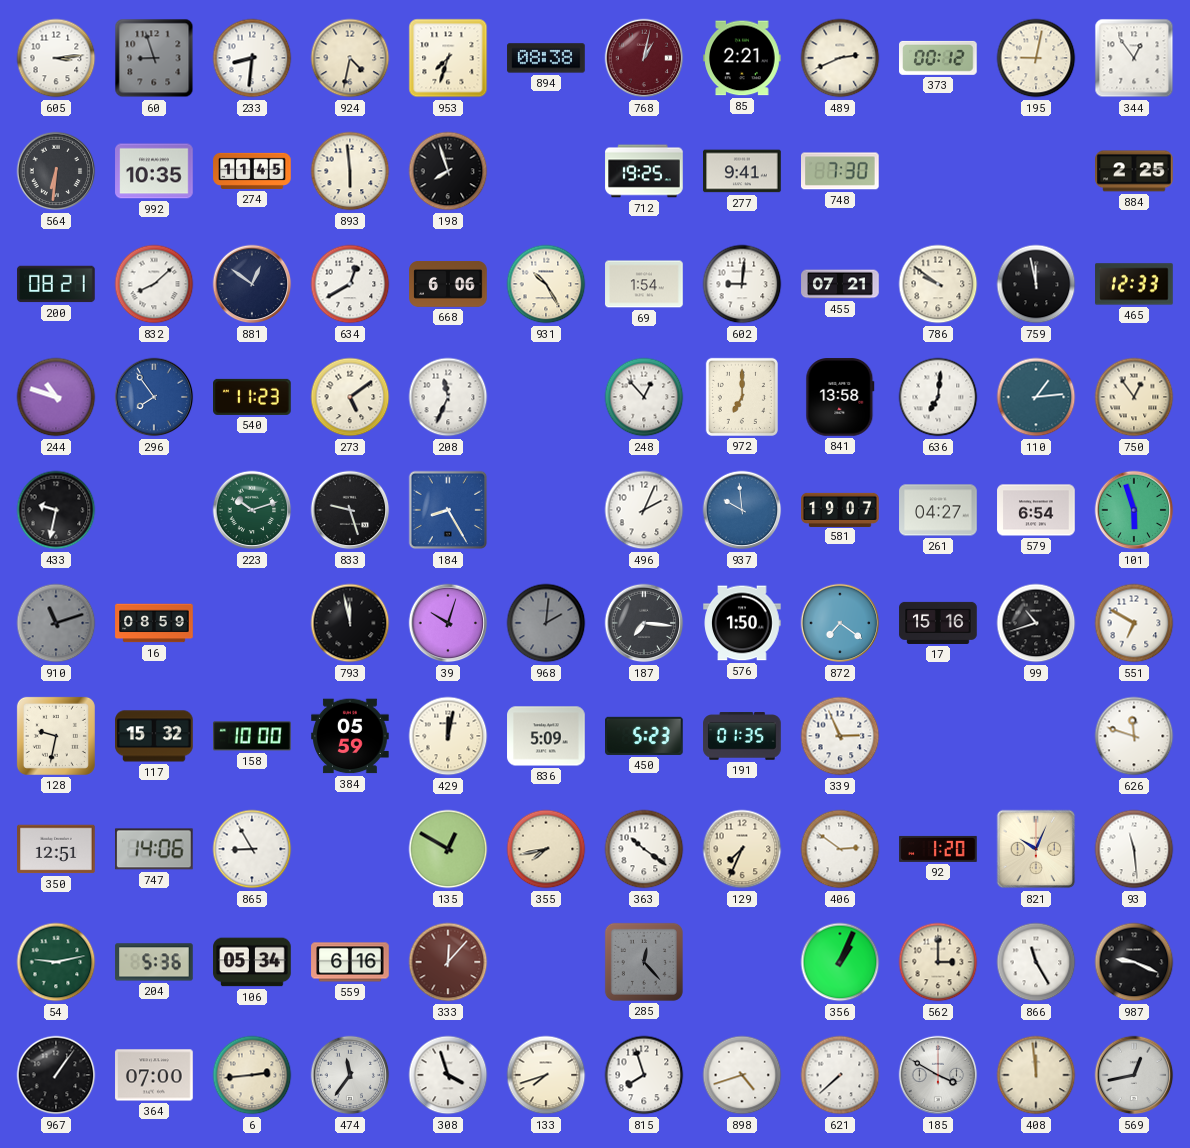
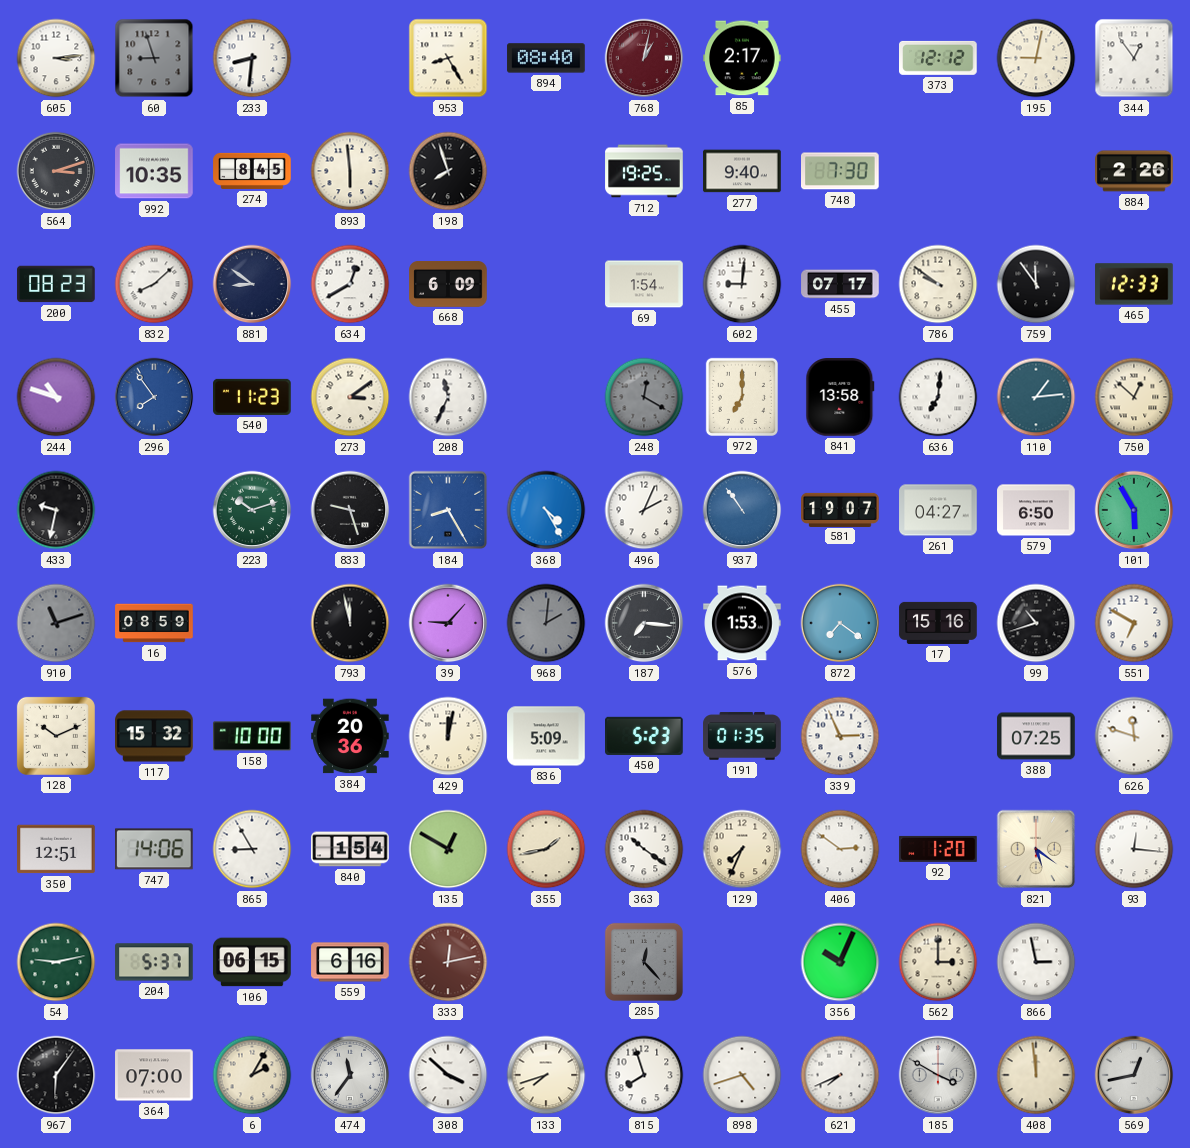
924: 4:32 -> none
953: 7:33 -> 8:25
894: 08:38 -> 08:40
85: 2:21 -> 2:17
489: 2:41 -> none
373: 00:12 -> 12:12
564: 6:31 -> 3:12
274: 11:45 -> 8:45
277: 9:41 -> 9:40
884: 2:25 -> 2:26
200: 08:21 -> 08:23
881: 12:51 -> 8:51
668: 6:06 -> 6:09
931: 10:25 -> none
455: 07:21 -> 07:17
759: 11:58 -> 11:54
273: 5:09 -> 3:09
248: 12:53 -> 12:20
248 dial: white -> grey
750: 12:54 -> 12:52
368: none -> 4:25
937: 9:59 -> 10:54
579: 6:54 -> 6:50
101: 5:57 -> 5:55
39: 10:03 -> 9:07
576: 1:50 -> 1:53
128: 9:32 -> 10:11
384: 05:59 -> 20:36
388: none -> 07:25
840: none -> 1:54
355: 7:43 -> 1:43
821: 10:04 -> 5:21
93: 11:29 -> 12:16
204: 5:36 -> 5:37
106: 05:34 -> 06:15
333: 12:07 -> 12:13
356: 1:04 -> 10:04
866: 11:25 -> 2:58
987: 9:19 -> none
967: 1:06 -> 6:06
6: 2:44 -> 2:05
308: 3:57 -> 3:52
621: 7:38 -> 7:41
